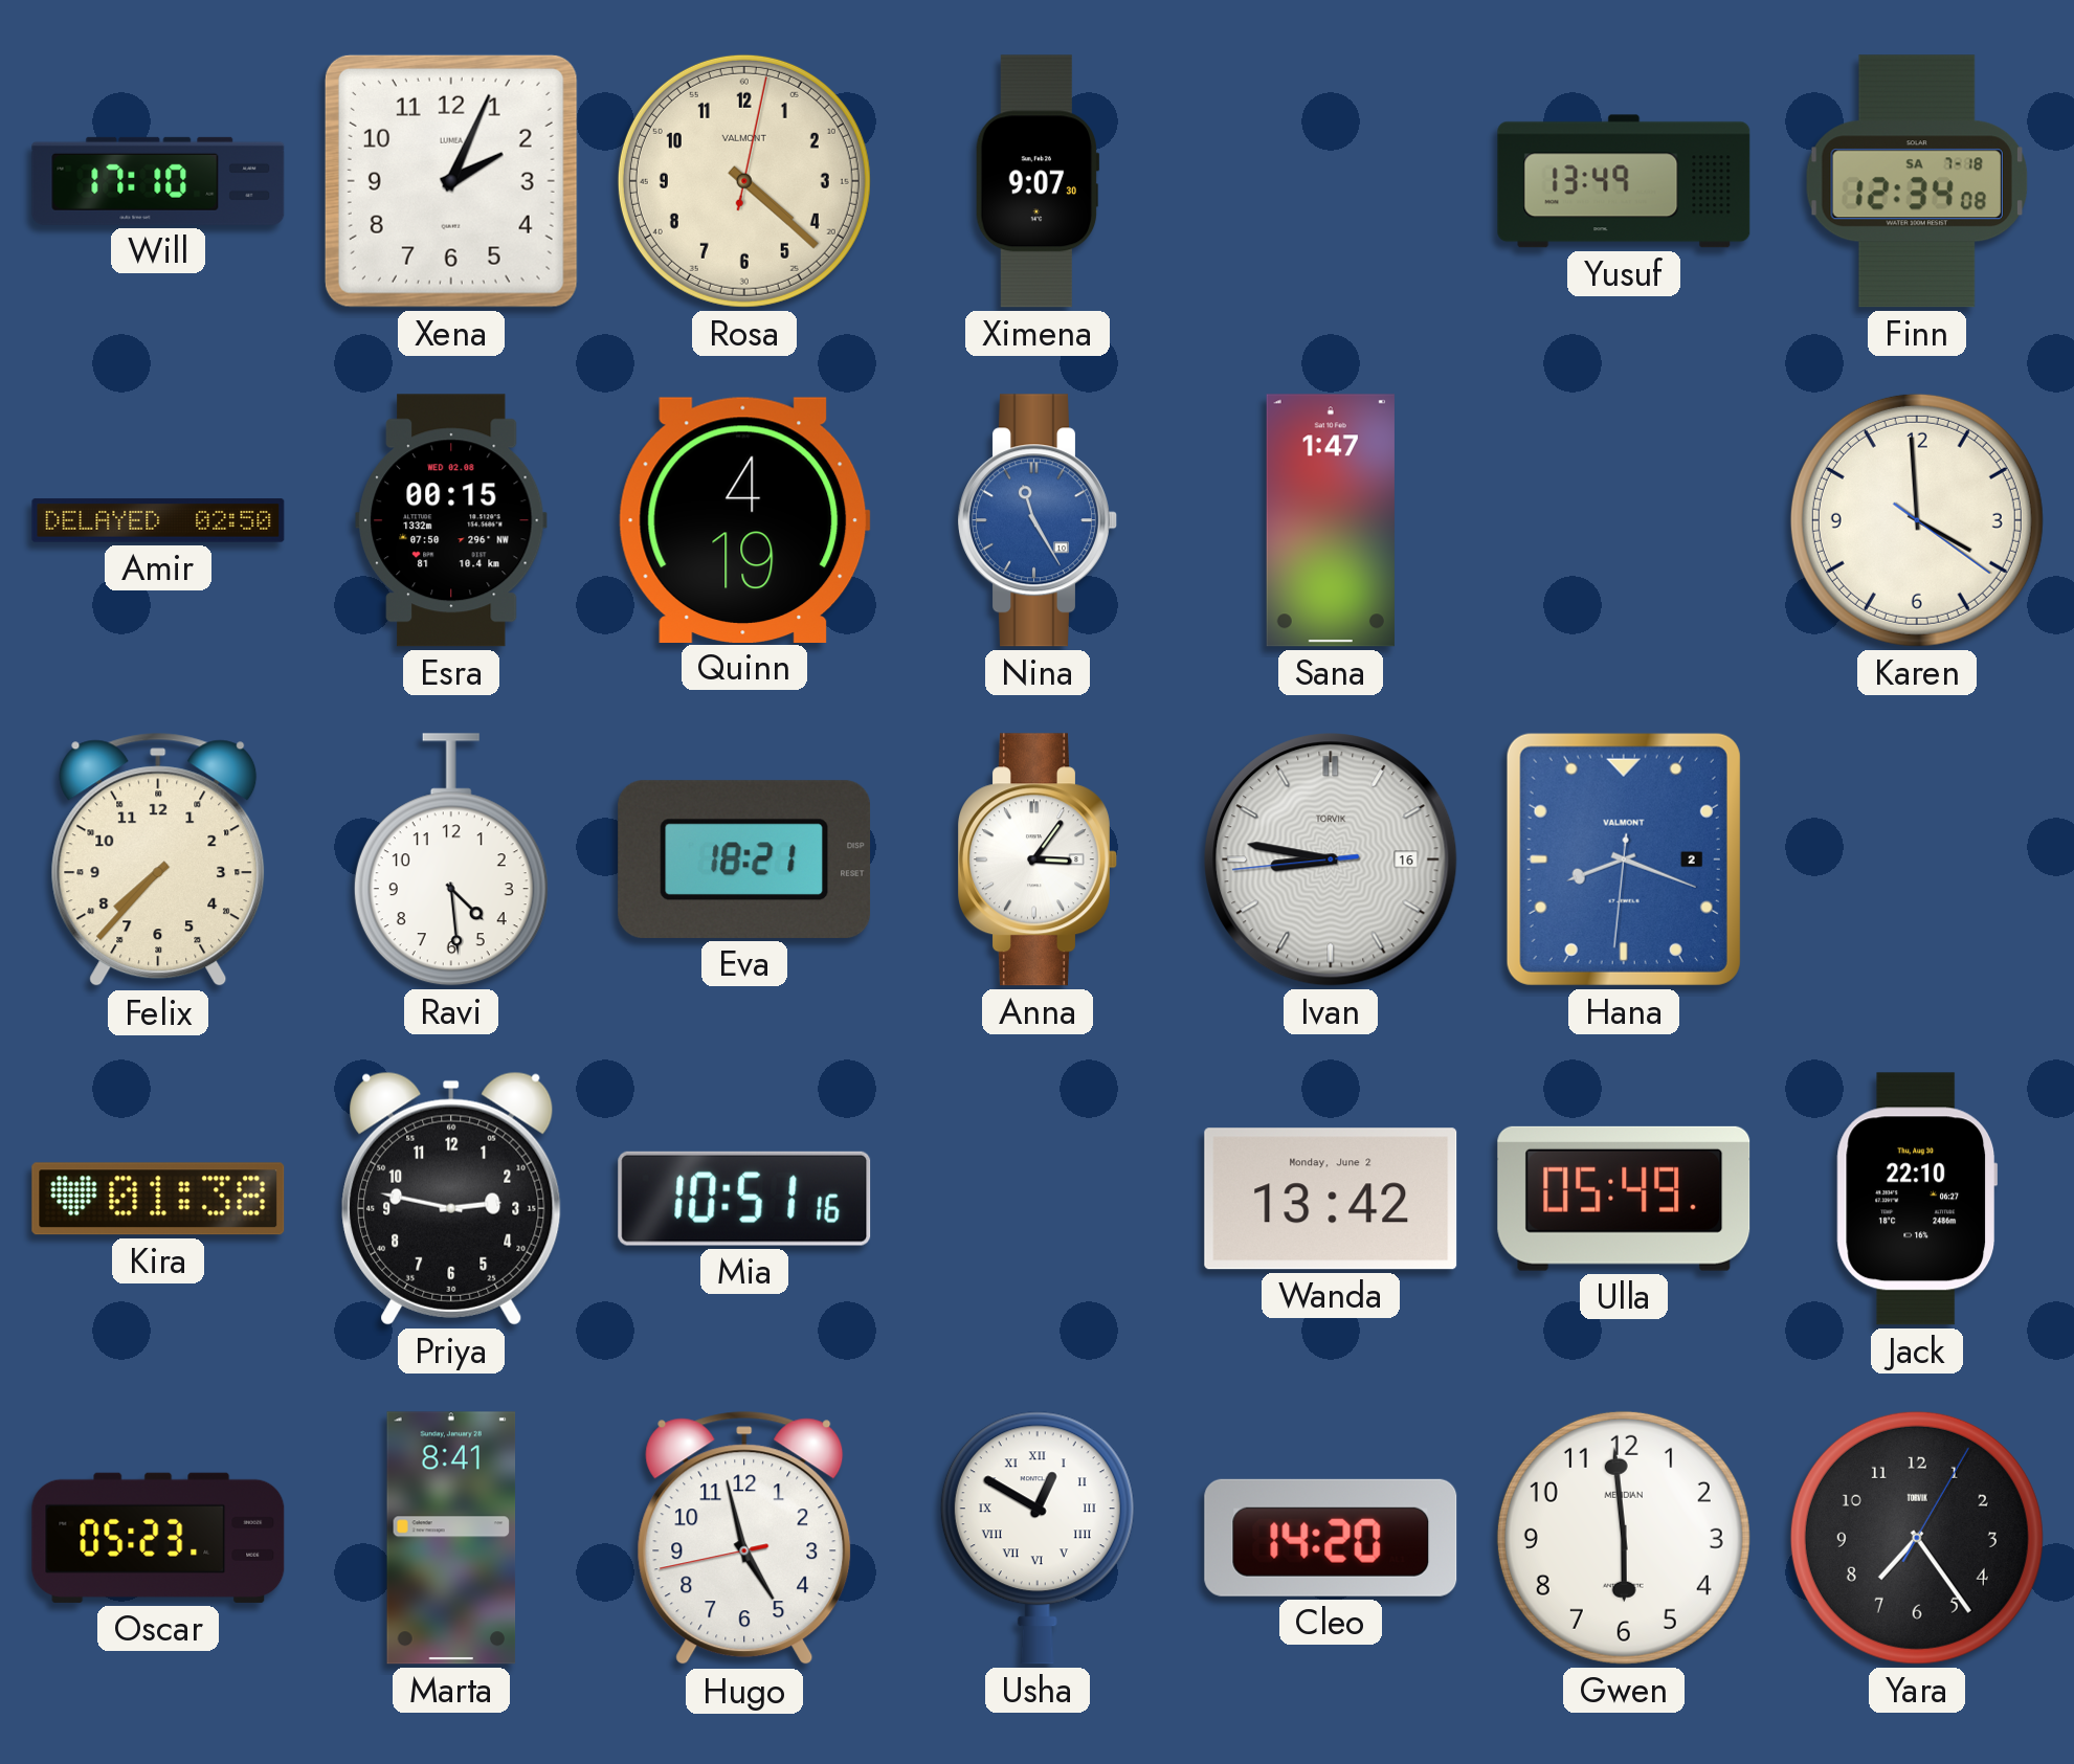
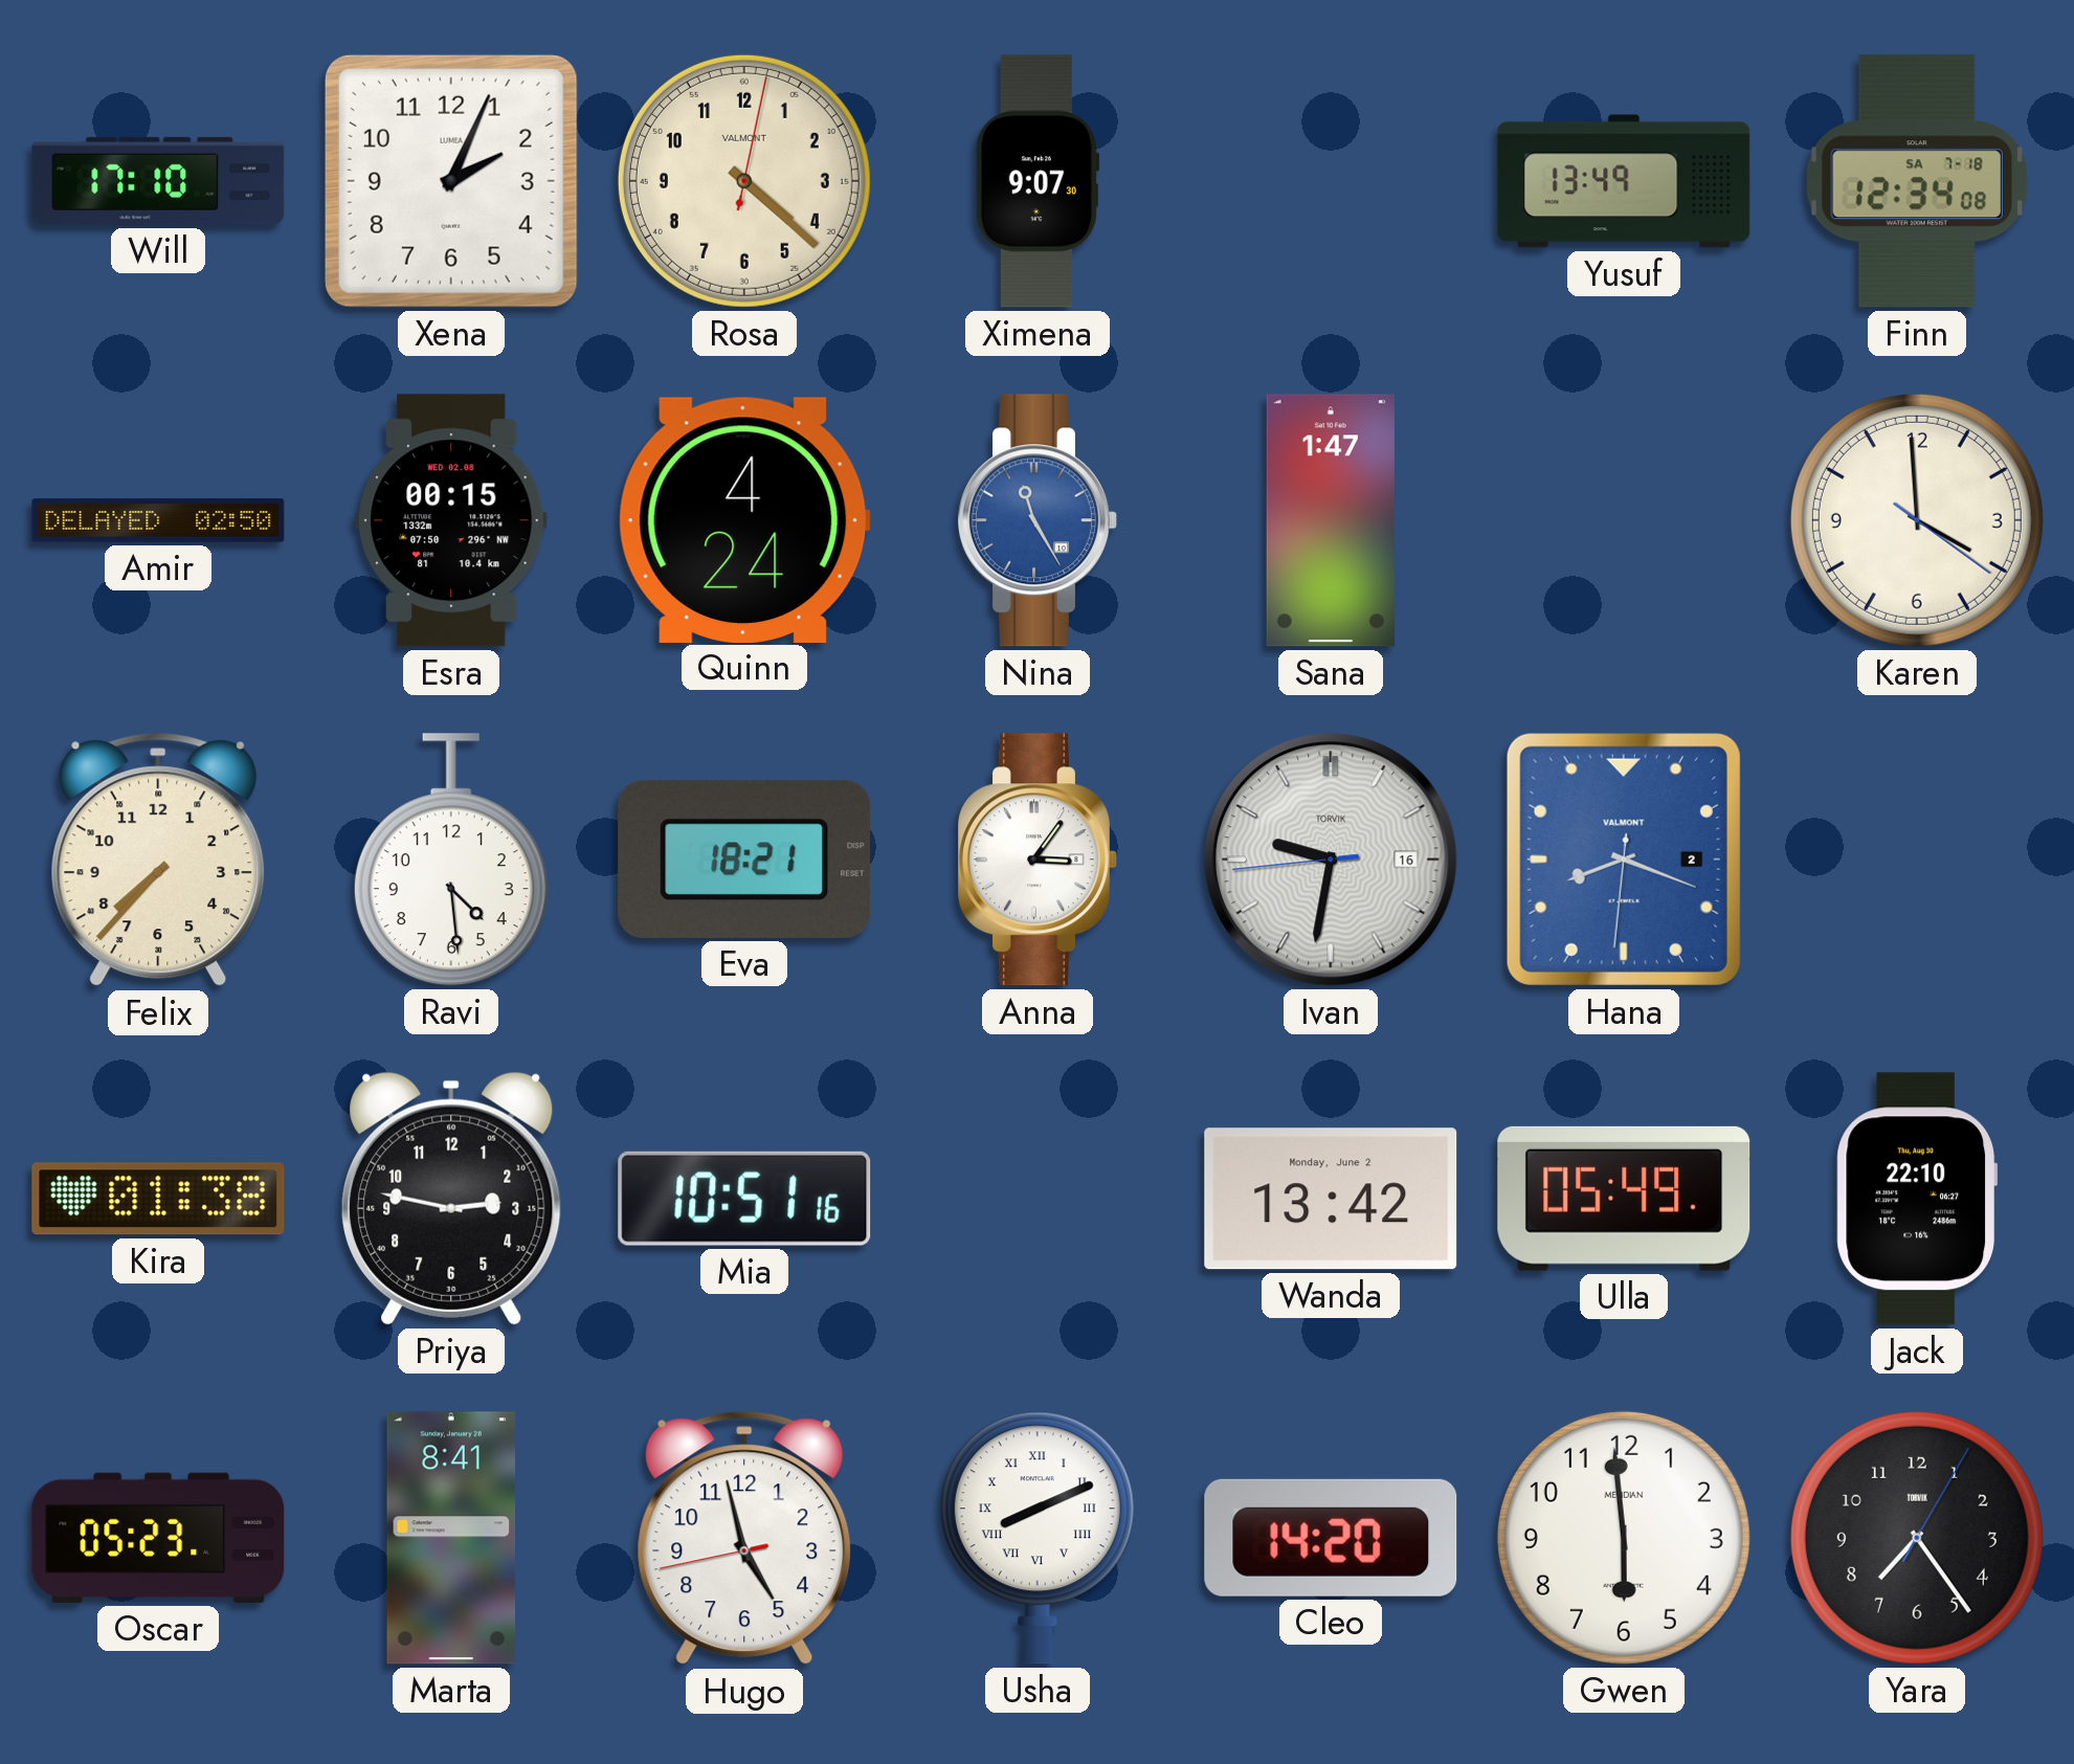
Quinn: 4:19 -> 4:24
Ivan: 8:46 -> 9:31
Usha: 12:50 -> 8:11
